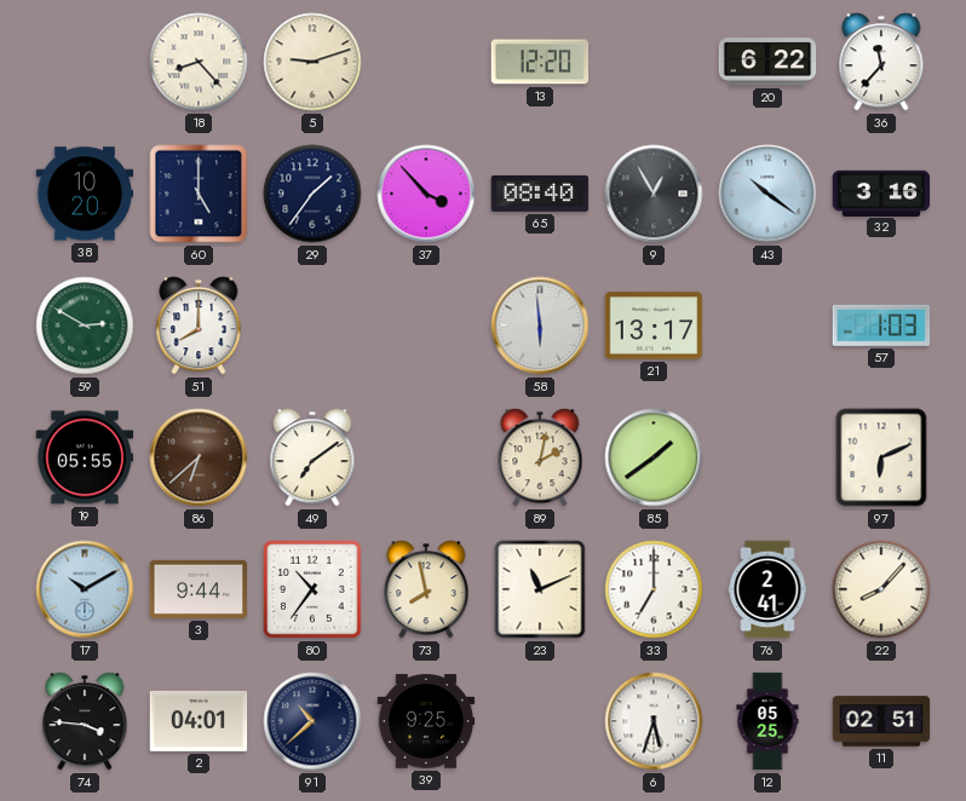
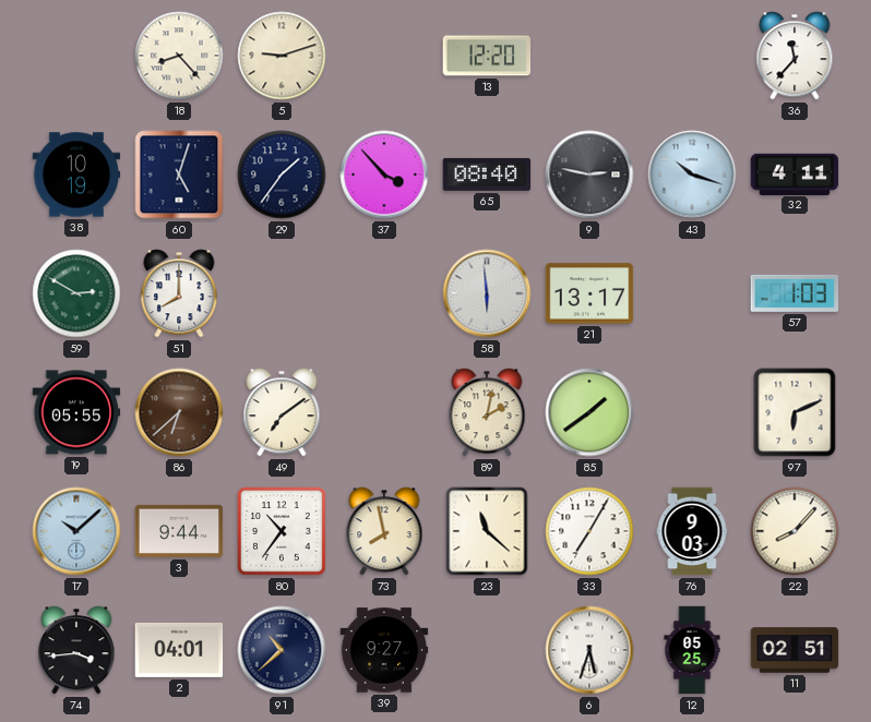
20: 6:22 -> none
38: 10:20 -> 10:19
60: 5:00 -> 5:03
9: 12:55 -> 2:47
43: 10:21 -> 10:18
32: 3:16 -> 4:11
17: 10:10 -> 10:08
23: 11:11 -> 11:22
33: 7:00 -> 7:05
76: 2:41 -> 9:03
74: 3:46 -> 3:44
39: 9:25 -> 9:27
